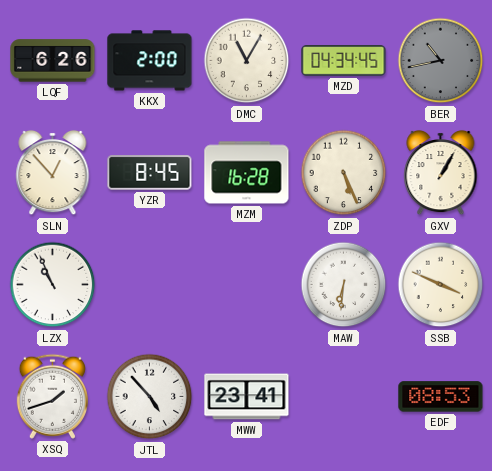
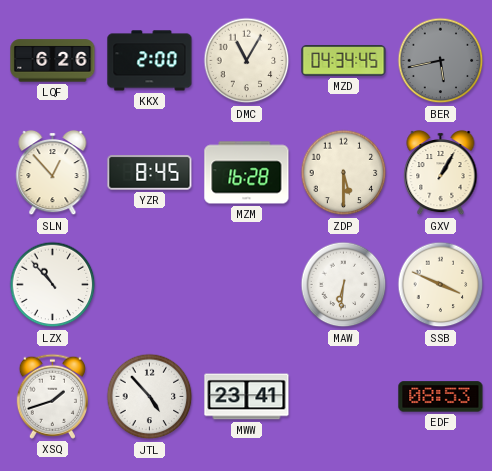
BER: 10:43 -> 5:43
ZDP: 5:26 -> 5:30
LZX: 10:56 -> 10:53
